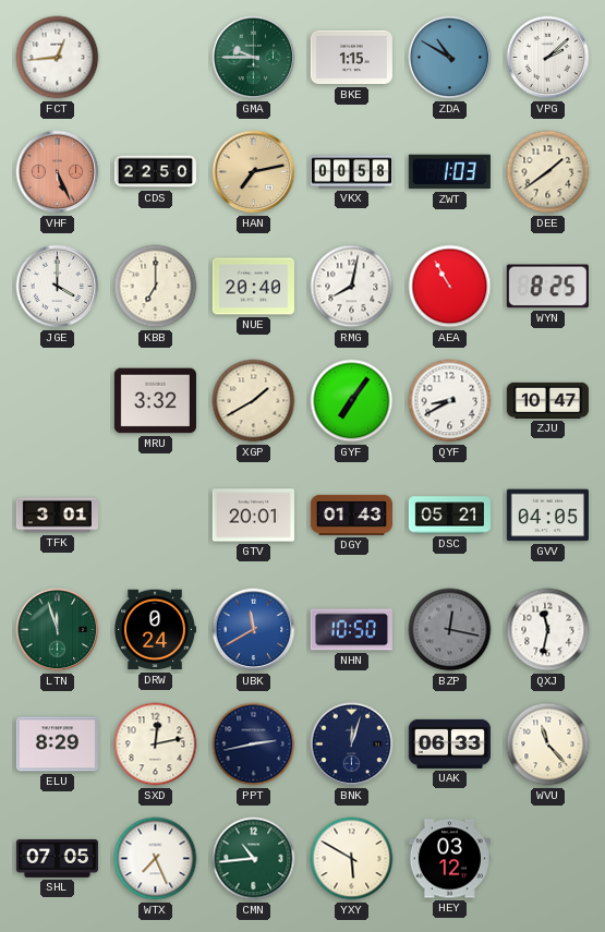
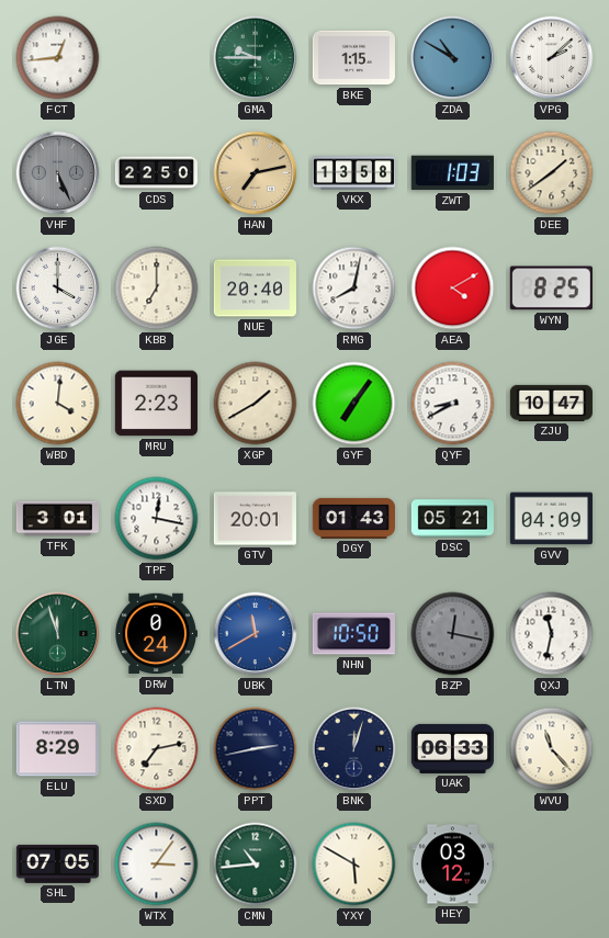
VHF dial: salmon -> grey
VKX: 00:58 -> 13:58
AEA: 10:55 -> 4:10
WBD: none -> 4:01
MRU: 3:32 -> 2:23
TPF: none -> 12:17
GVV: 04:05 -> 04:09
SXD: 12:13 -> 7:13
WTX: 7:26 -> 3:06
